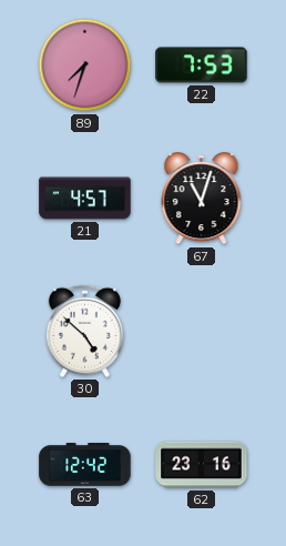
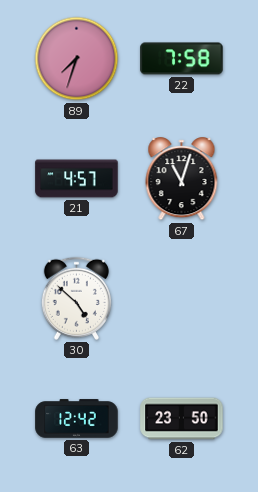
22: 7:53 -> 7:58
62: 23:16 -> 23:50
